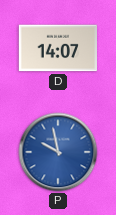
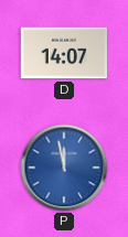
P: 9:58 -> 11:58
